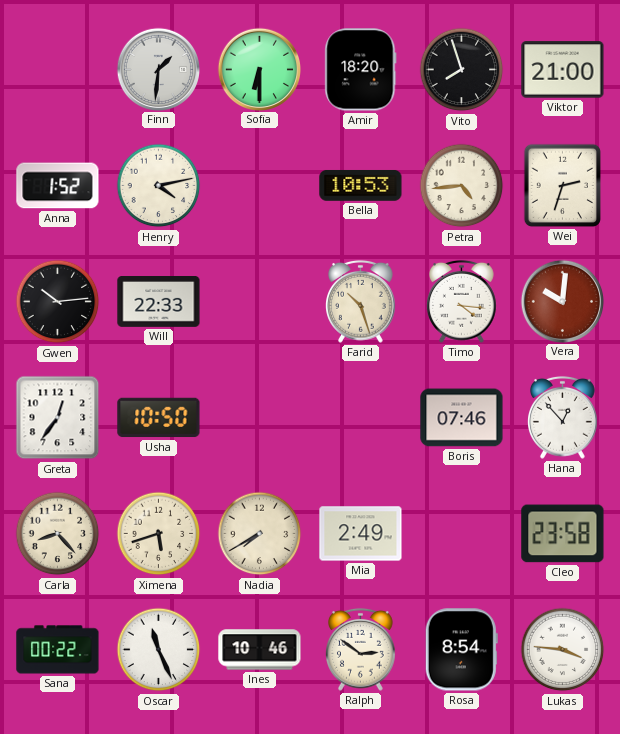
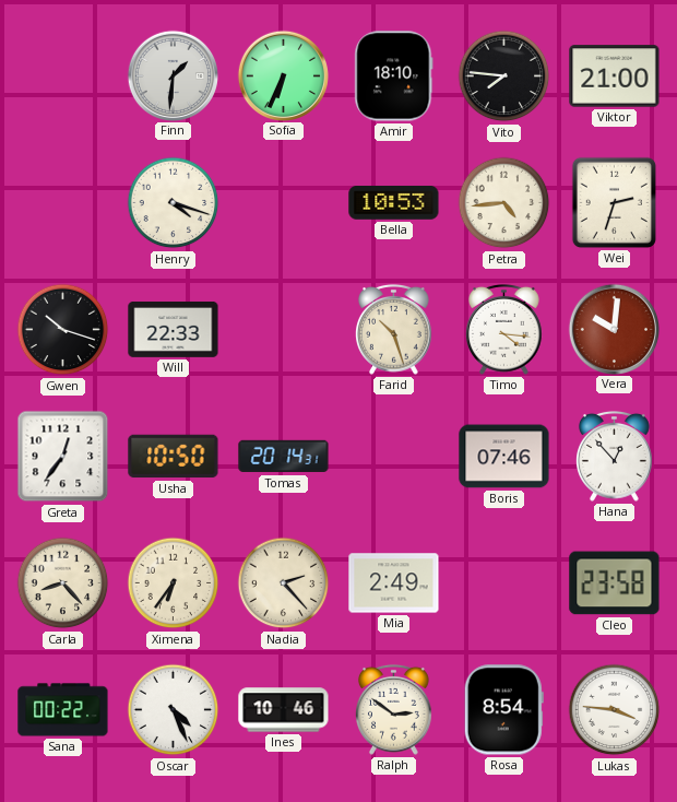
Sofia: 6:30 -> 6:34
Amir: 18:20 -> 18:10
Vito: 7:57 -> 7:46
Anna: 1:52 -> none
Henry: 4:13 -> 4:18
Gwen: 10:14 -> 10:18
Tomas: none -> 20:14
Ximena: 5:42 -> 6:36
Nadia: 7:40 -> 2:23
Oscar: 11:26 -> 4:26
